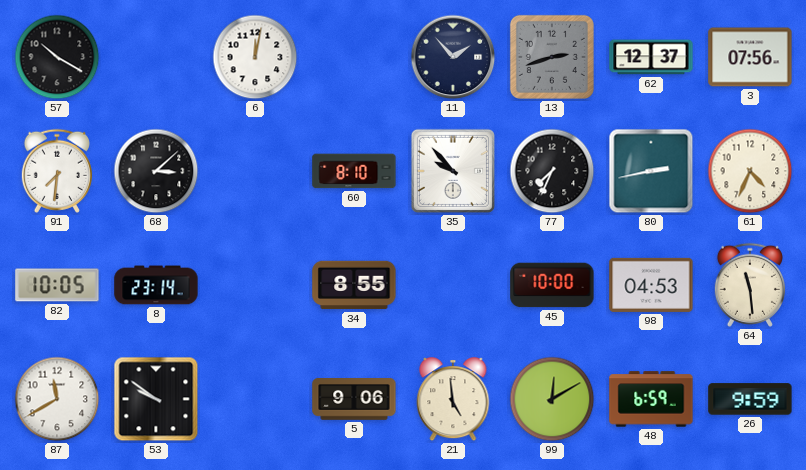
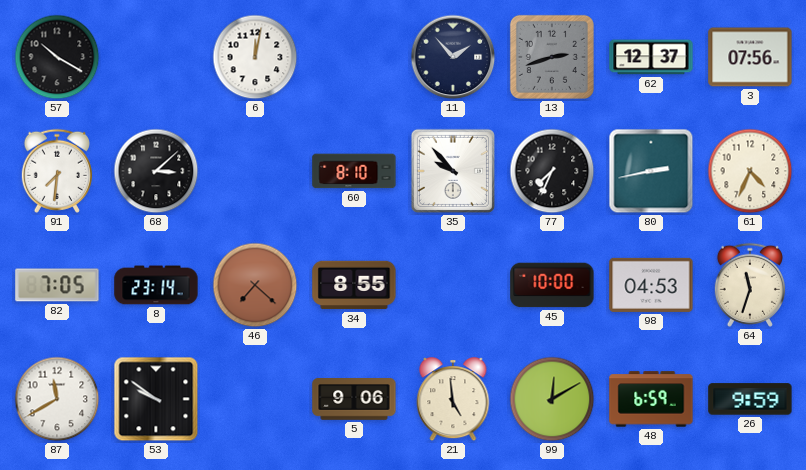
82: 10:05 -> 7:05
46: none -> 7:22
64: 11:29 -> 11:33
